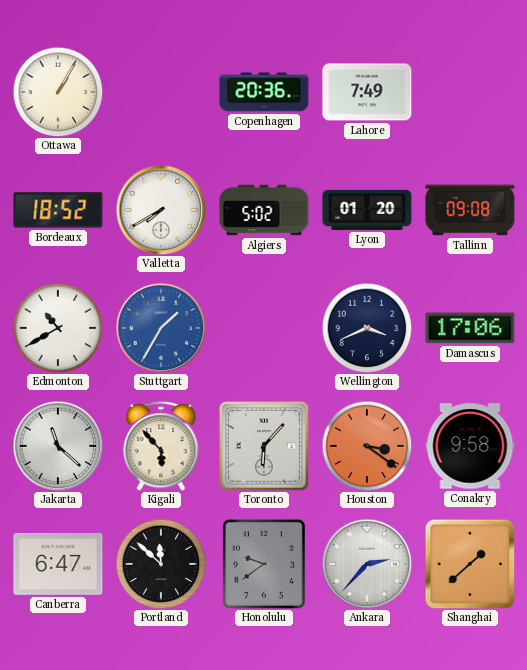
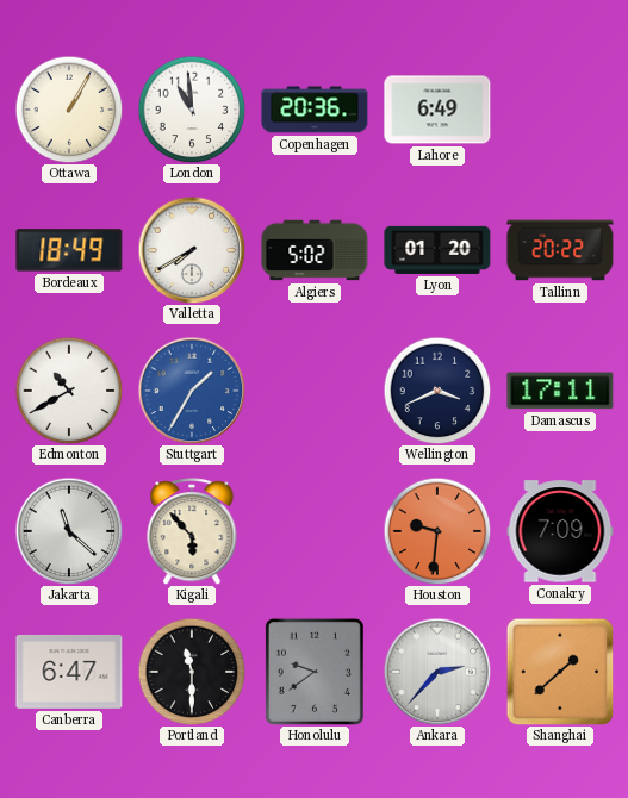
London: none -> 10:59
Lahore: 7:49 -> 6:49
Bordeaux: 18:52 -> 18:49
Tallinn: 09:08 -> 20:22
Damascus: 17:06 -> 17:11
Toronto: 6:07 -> none
Houston: 3:21 -> 9:31
Conakry: 9:58 -> 7:09
Portland: 11:52 -> 11:30
